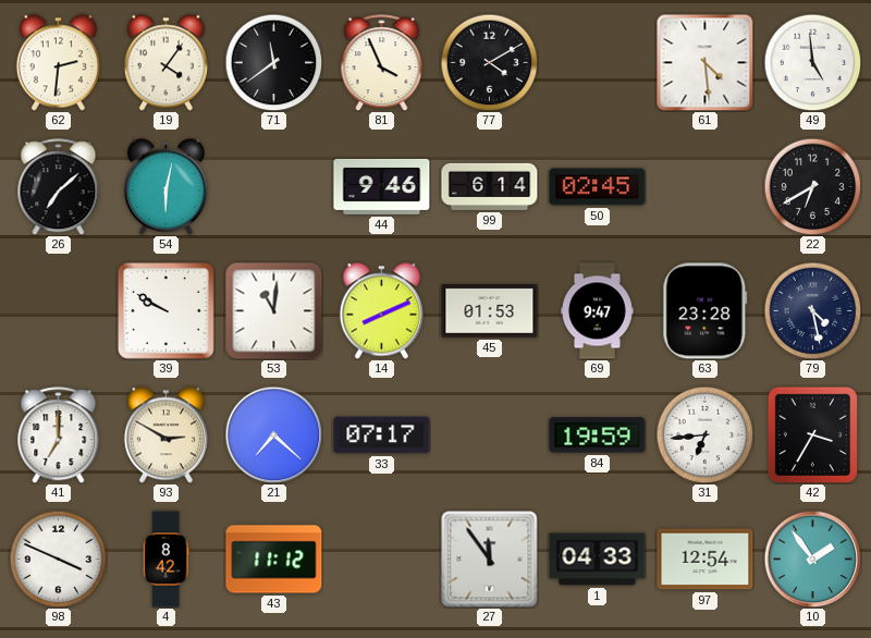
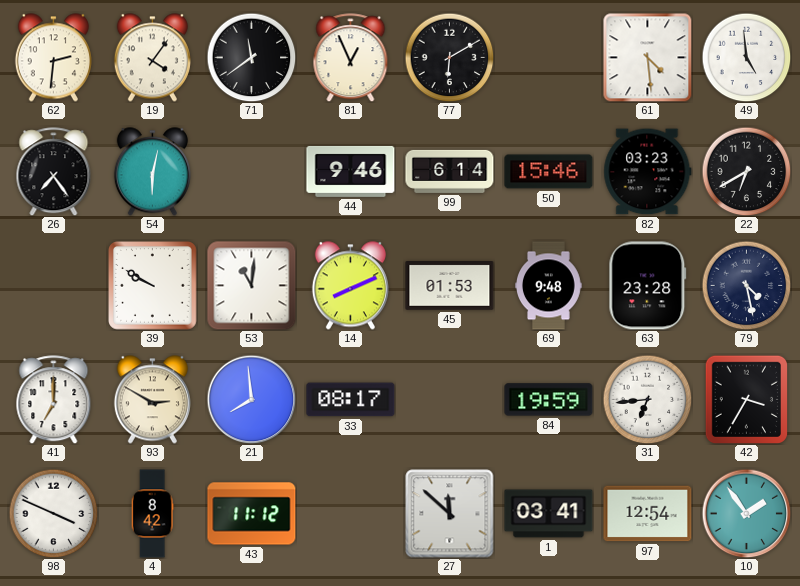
81: 3:56 -> 12:56
77: 4:10 -> 6:10
26: 7:08 -> 7:24
50: 02:45 -> 15:46
82: none -> 03:23
69: 9:47 -> 9:48
21: 7:22 -> 7:59
33: 07:17 -> 08:17
27: 11:54 -> 11:52
1: 04:33 -> 03:41
